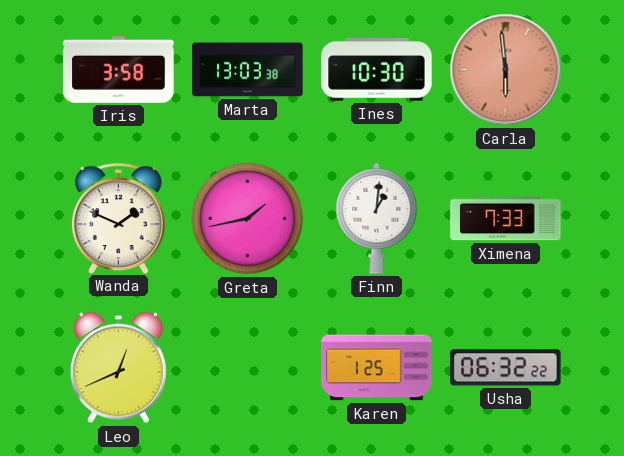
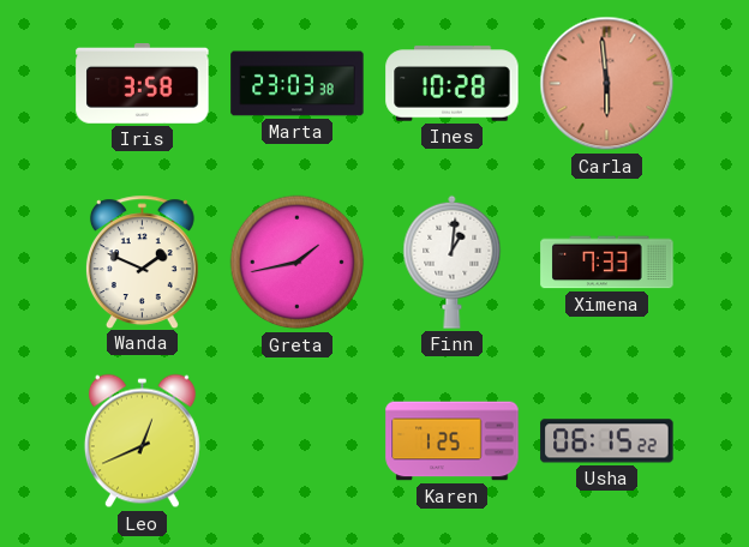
Marta: 13:03 -> 23:03
Ines: 10:30 -> 10:28
Usha: 06:32 -> 06:15
